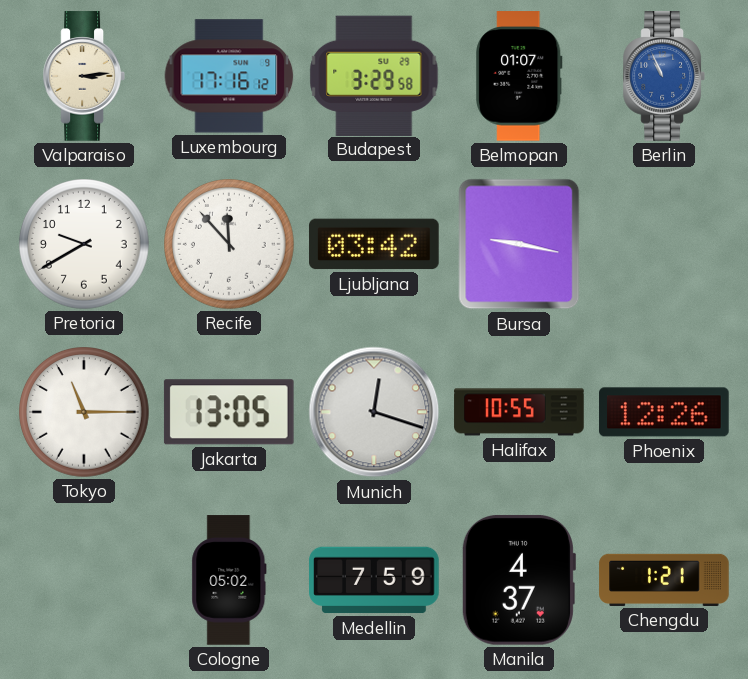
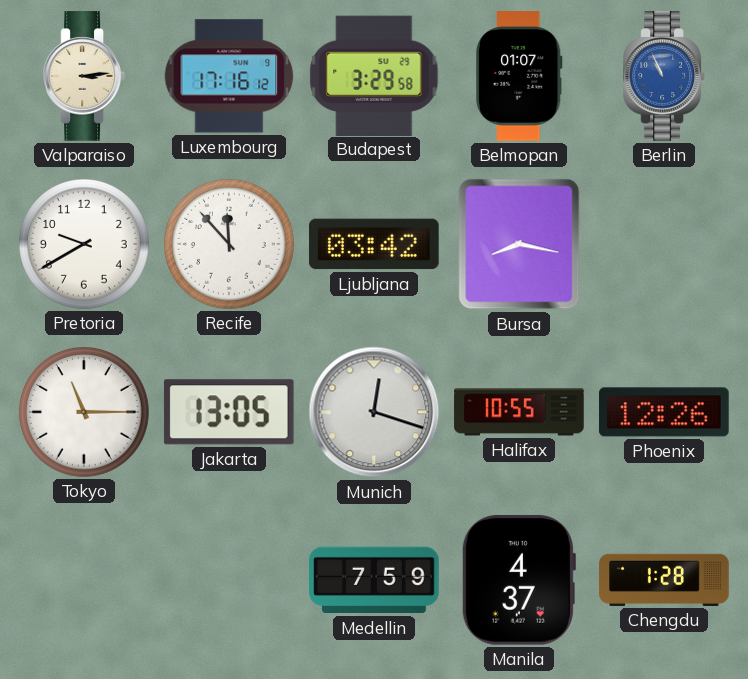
Bursa: 9:17 -> 8:17
Cologne: 05:02 -> none
Chengdu: 1:21 -> 1:28
